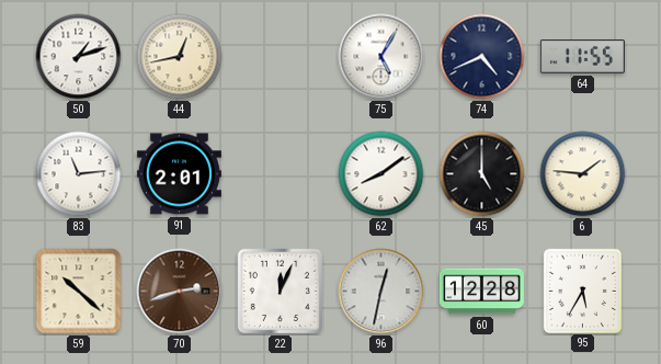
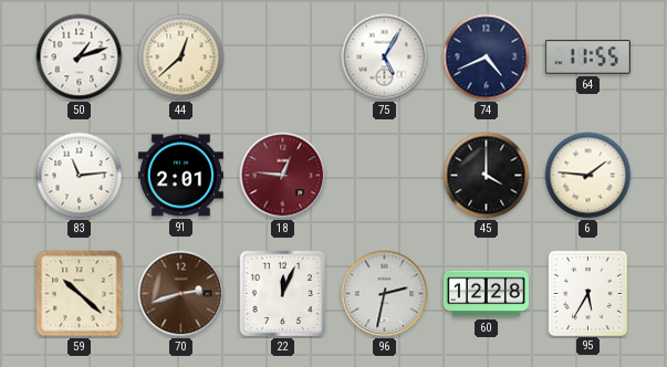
44: 12:43 -> 12:38
18: none -> 12:46
62: 8:09 -> none
45: 5:00 -> 4:00
96: 12:32 -> 2:32
